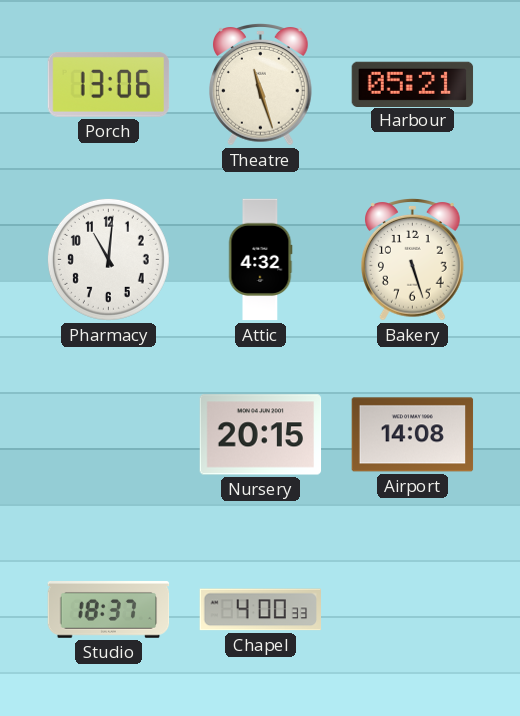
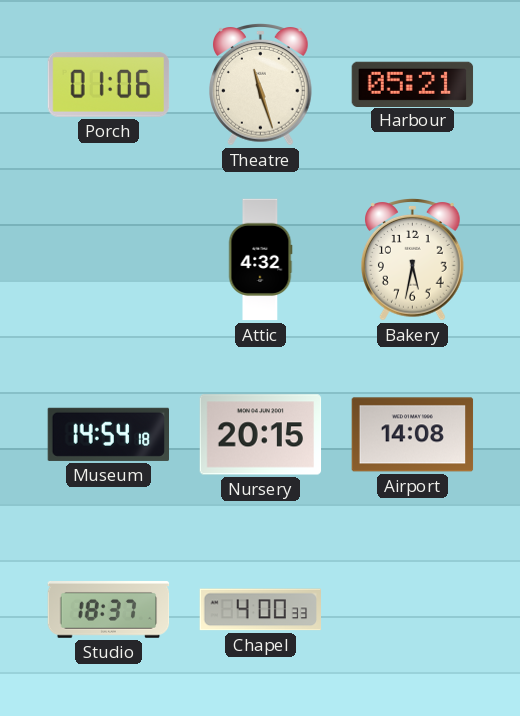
Porch: 13:06 -> 01:06
Pharmacy: 11:01 -> none
Bakery: 5:27 -> 5:32
Museum: none -> 14:54
